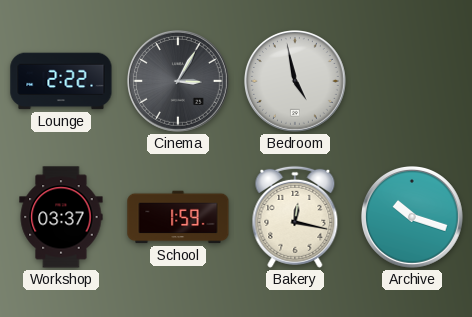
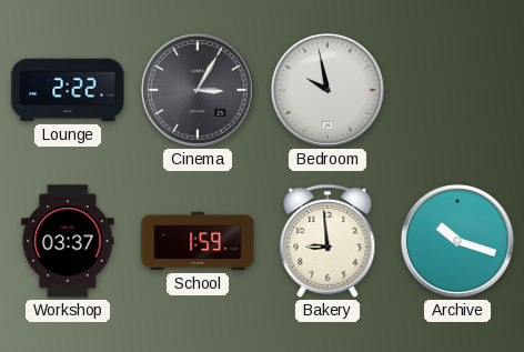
Bedroom: 4:58 -> 9:58
Bakery: 12:17 -> 8:59
